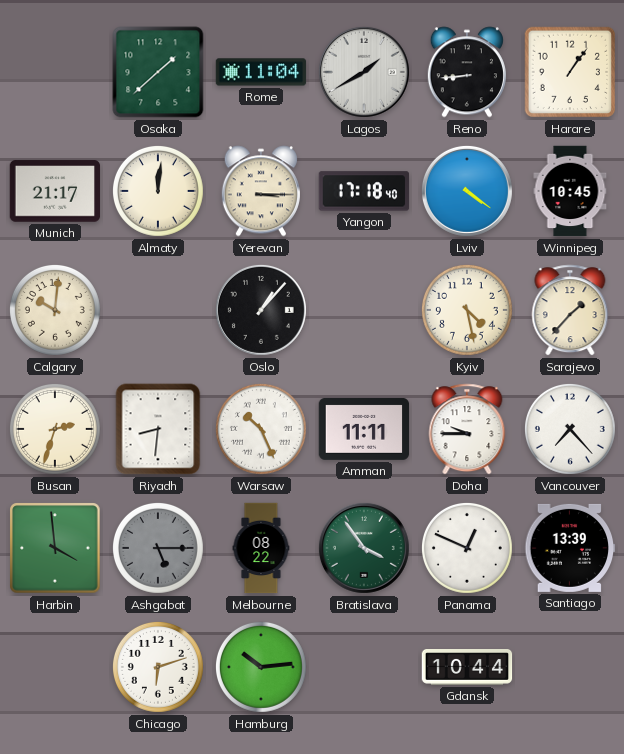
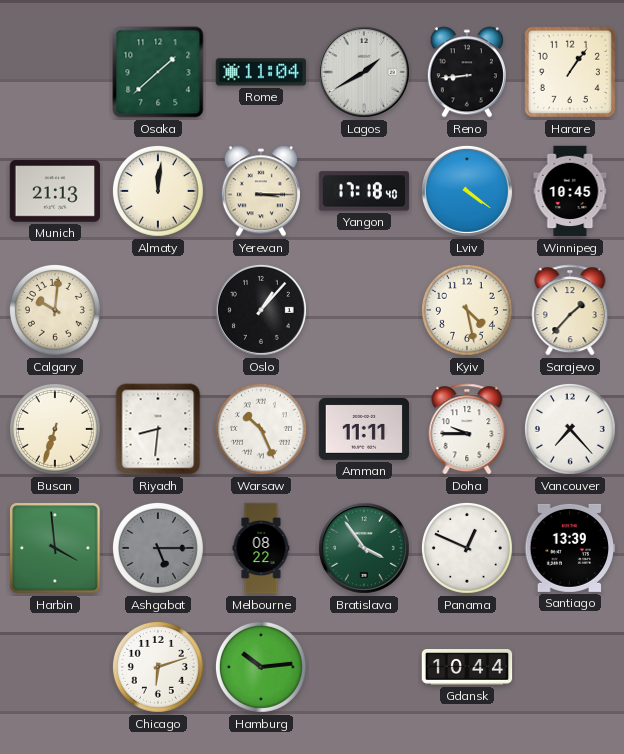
Munich: 21:17 -> 21:13
Busan: 2:33 -> 6:33
